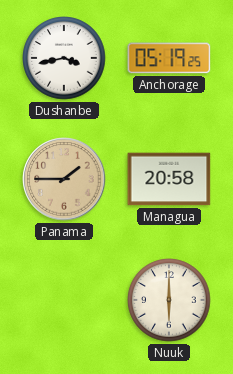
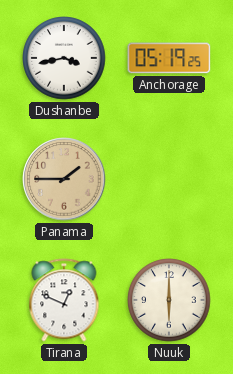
Managua: 20:58 -> none
Tirana: none -> 12:49
